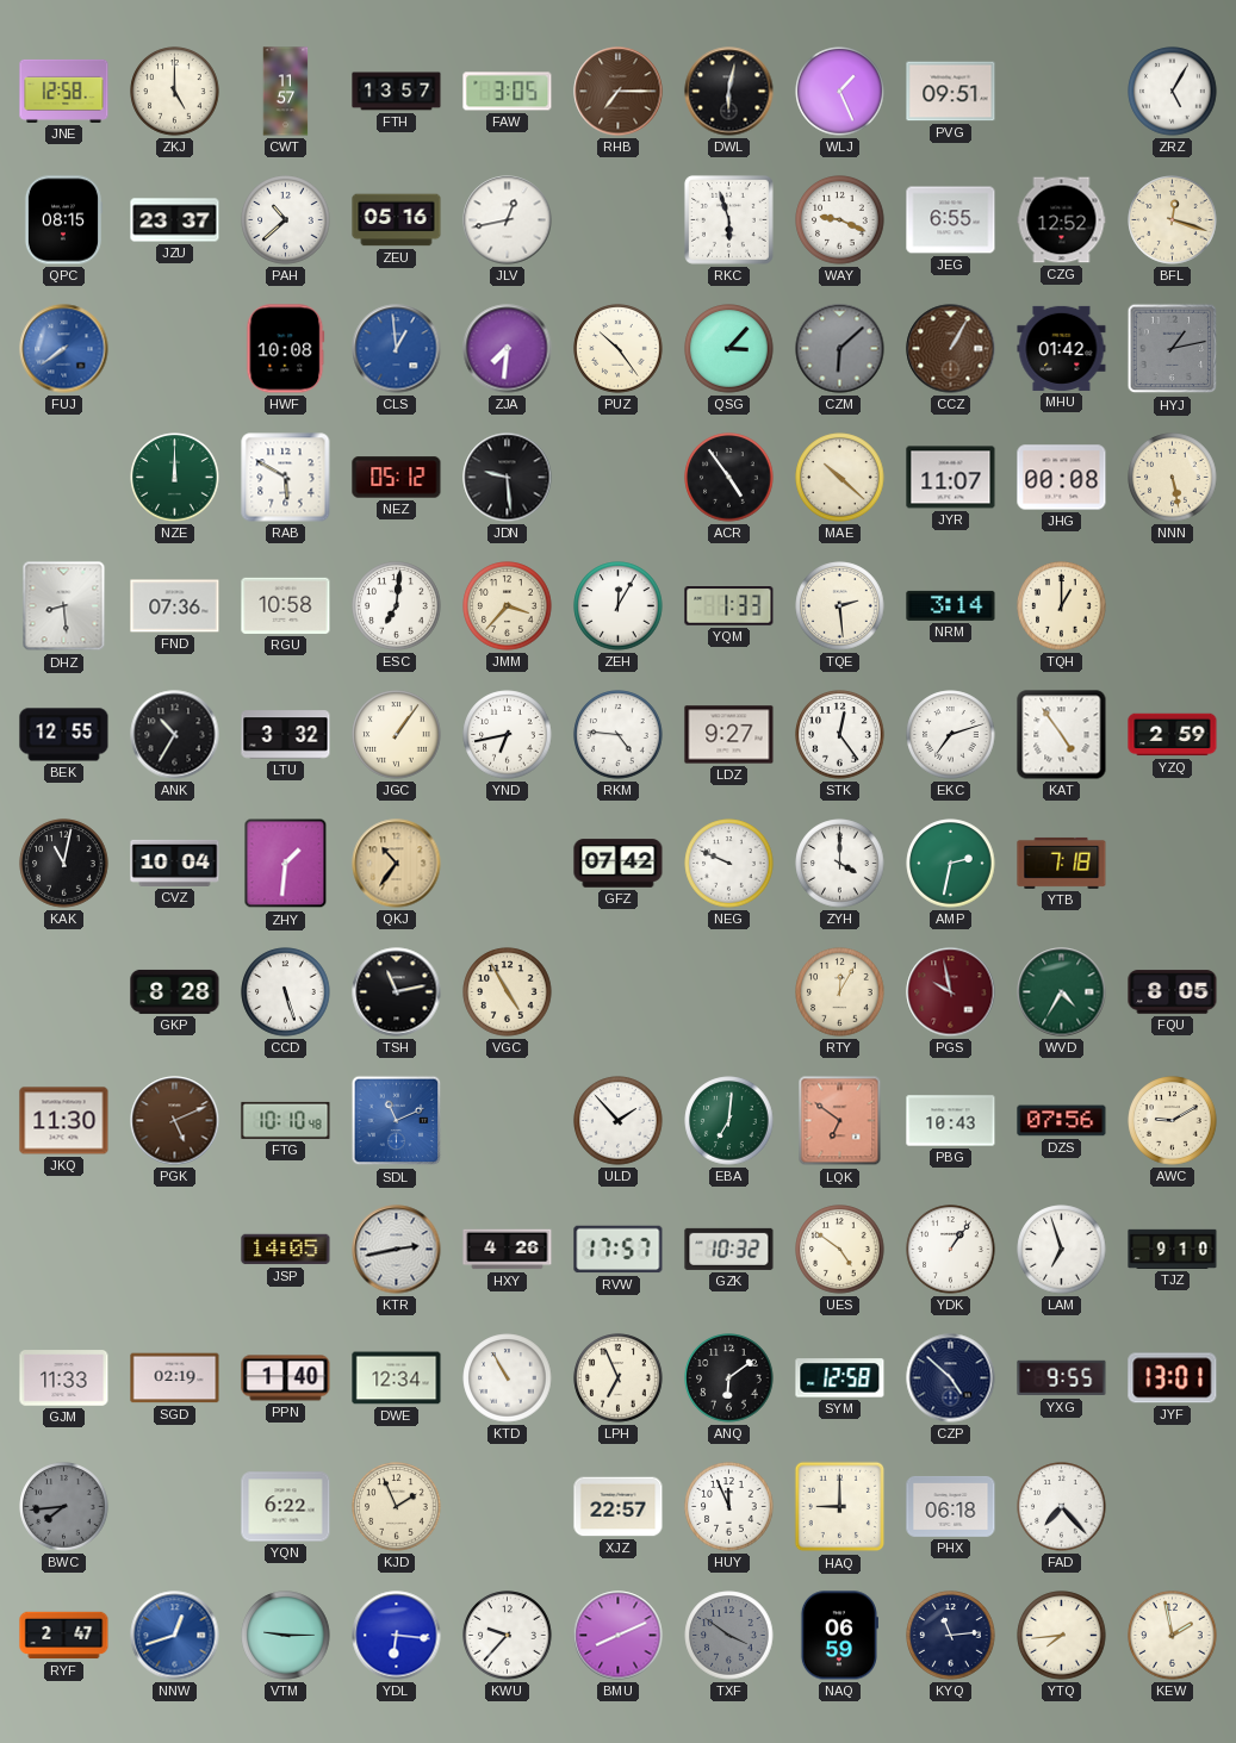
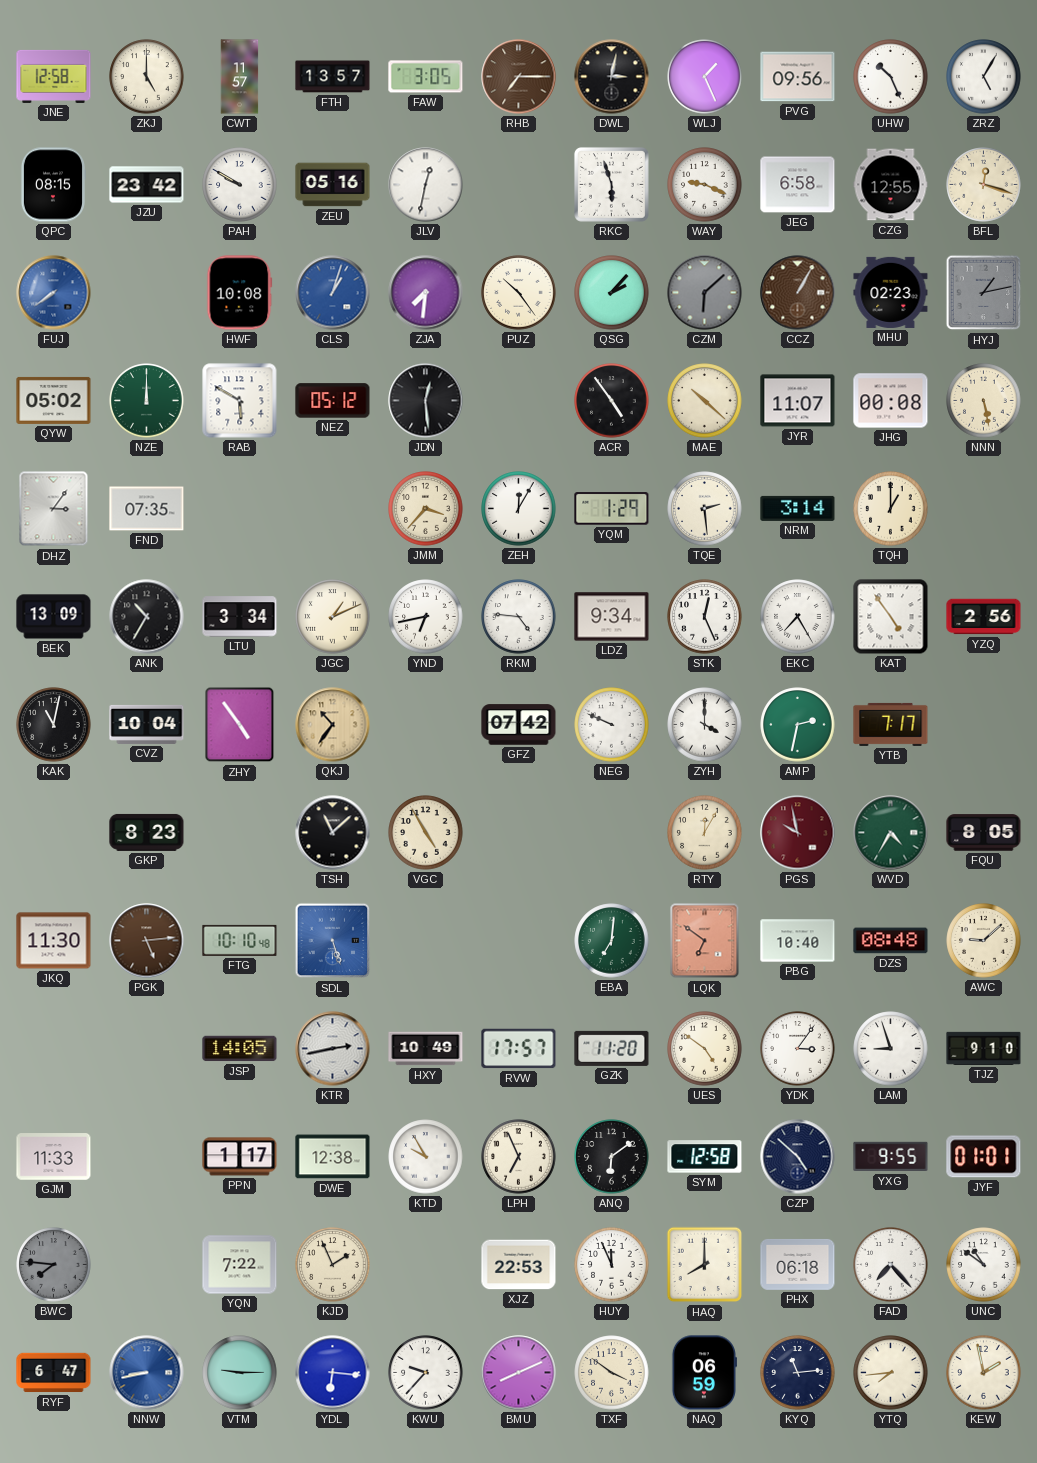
DWL: 6:02 -> 3:02
PVG: 09:51 -> 09:56
UHW: none -> 10:26
JZU: 23:37 -> 23:42
PAH: 10:38 -> 9:50
JLV: 12:43 -> 12:32
JEG: 6:55 -> 6:58
CZG: 12:52 -> 12:55
CLS: 12:59 -> 1:03
QSG: 3:07 -> 2:07
MHU: 01:42 -> 02:23
QYW: none -> 05:02
JDN: 9:29 -> 12:29
DHZ: 8:29 -> 3:06
FND: 07:36 -> 07:35
RGU: 10:58 -> none
ESC: 7:01 -> none
YQM: 1:33 -> 1:29
BEK: 12:55 -> 13:09
LTU: 3:32 -> 3:34
JGC: 1:06 -> 1:11
LDZ: 9:27 -> 9:34
STK: 12:24 -> 12:26
EKC: 7:12 -> 7:25
YZQ: 2:59 -> 2:56
ZHY: 1:31 -> 4:54
YTB: 7:18 -> 7:17
GKP: 8:28 -> 8:23
CCD: 5:27 -> none
TSH: 11:13 -> 11:08
PGK: 5:11 -> 5:14
SDL: 11:11 -> 5:27
ULD: 1:53 -> none
PBG: 10:43 -> 10:40
DZS: 07:56 -> 08:48
AWC: 9:10 -> 9:08
HXY: 4:26 -> 10:49
GZK: 10:32 -> 11:20
YDK: 1:06 -> 3:06
LAM: 6:57 -> 8:57
SGD: 02:19 -> none
PPN: 1:40 -> 1:17
DWE: 12:34 -> 12:38
KTD: 10:55 -> 9:55
JYF: 13:01 -> 01:01
BWC: 7:44 -> 7:46
YQN: 6:22 -> 7:22
XJZ: 22:57 -> 22:53
HAQ: 9:00 -> 8:00
UNC: none -> 10:51
RYF: 2:47 -> 6:47
NNW: 12:42 -> 8:43
TXF dial: grey -> cream
